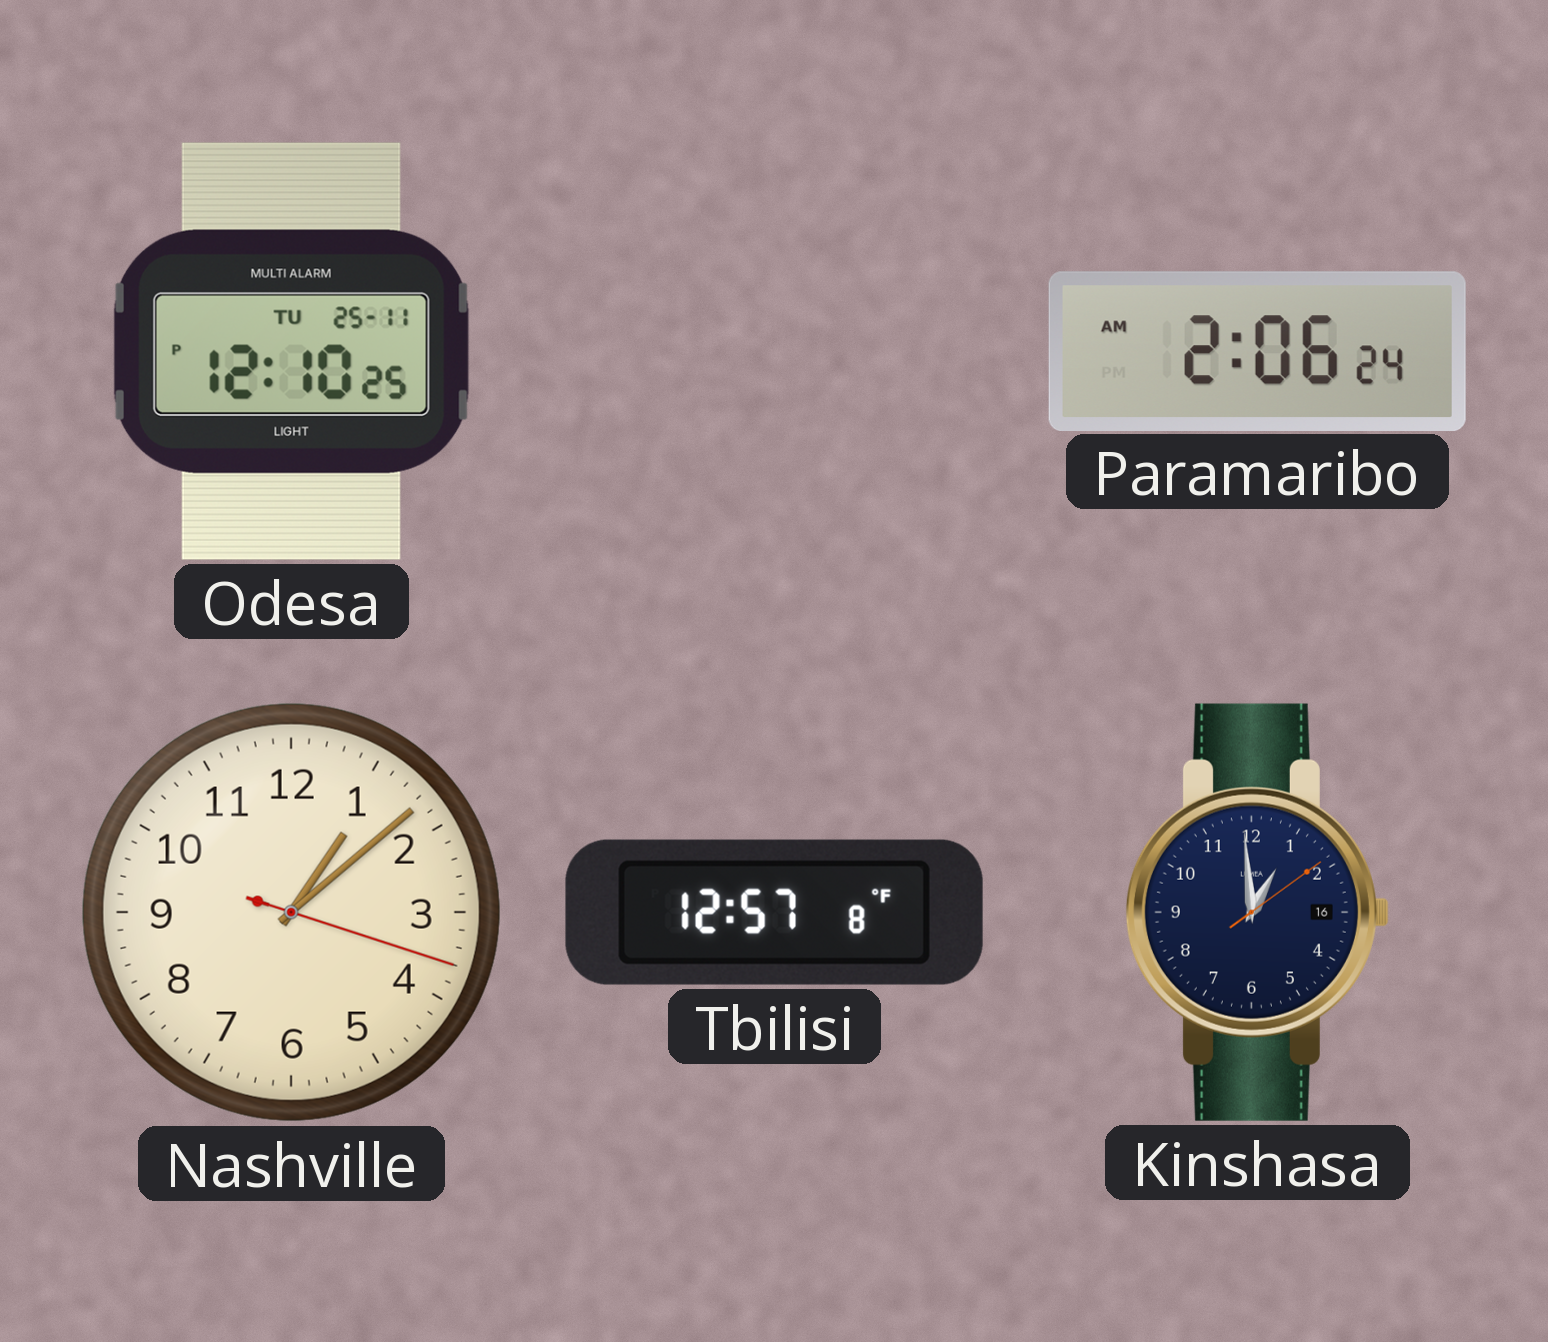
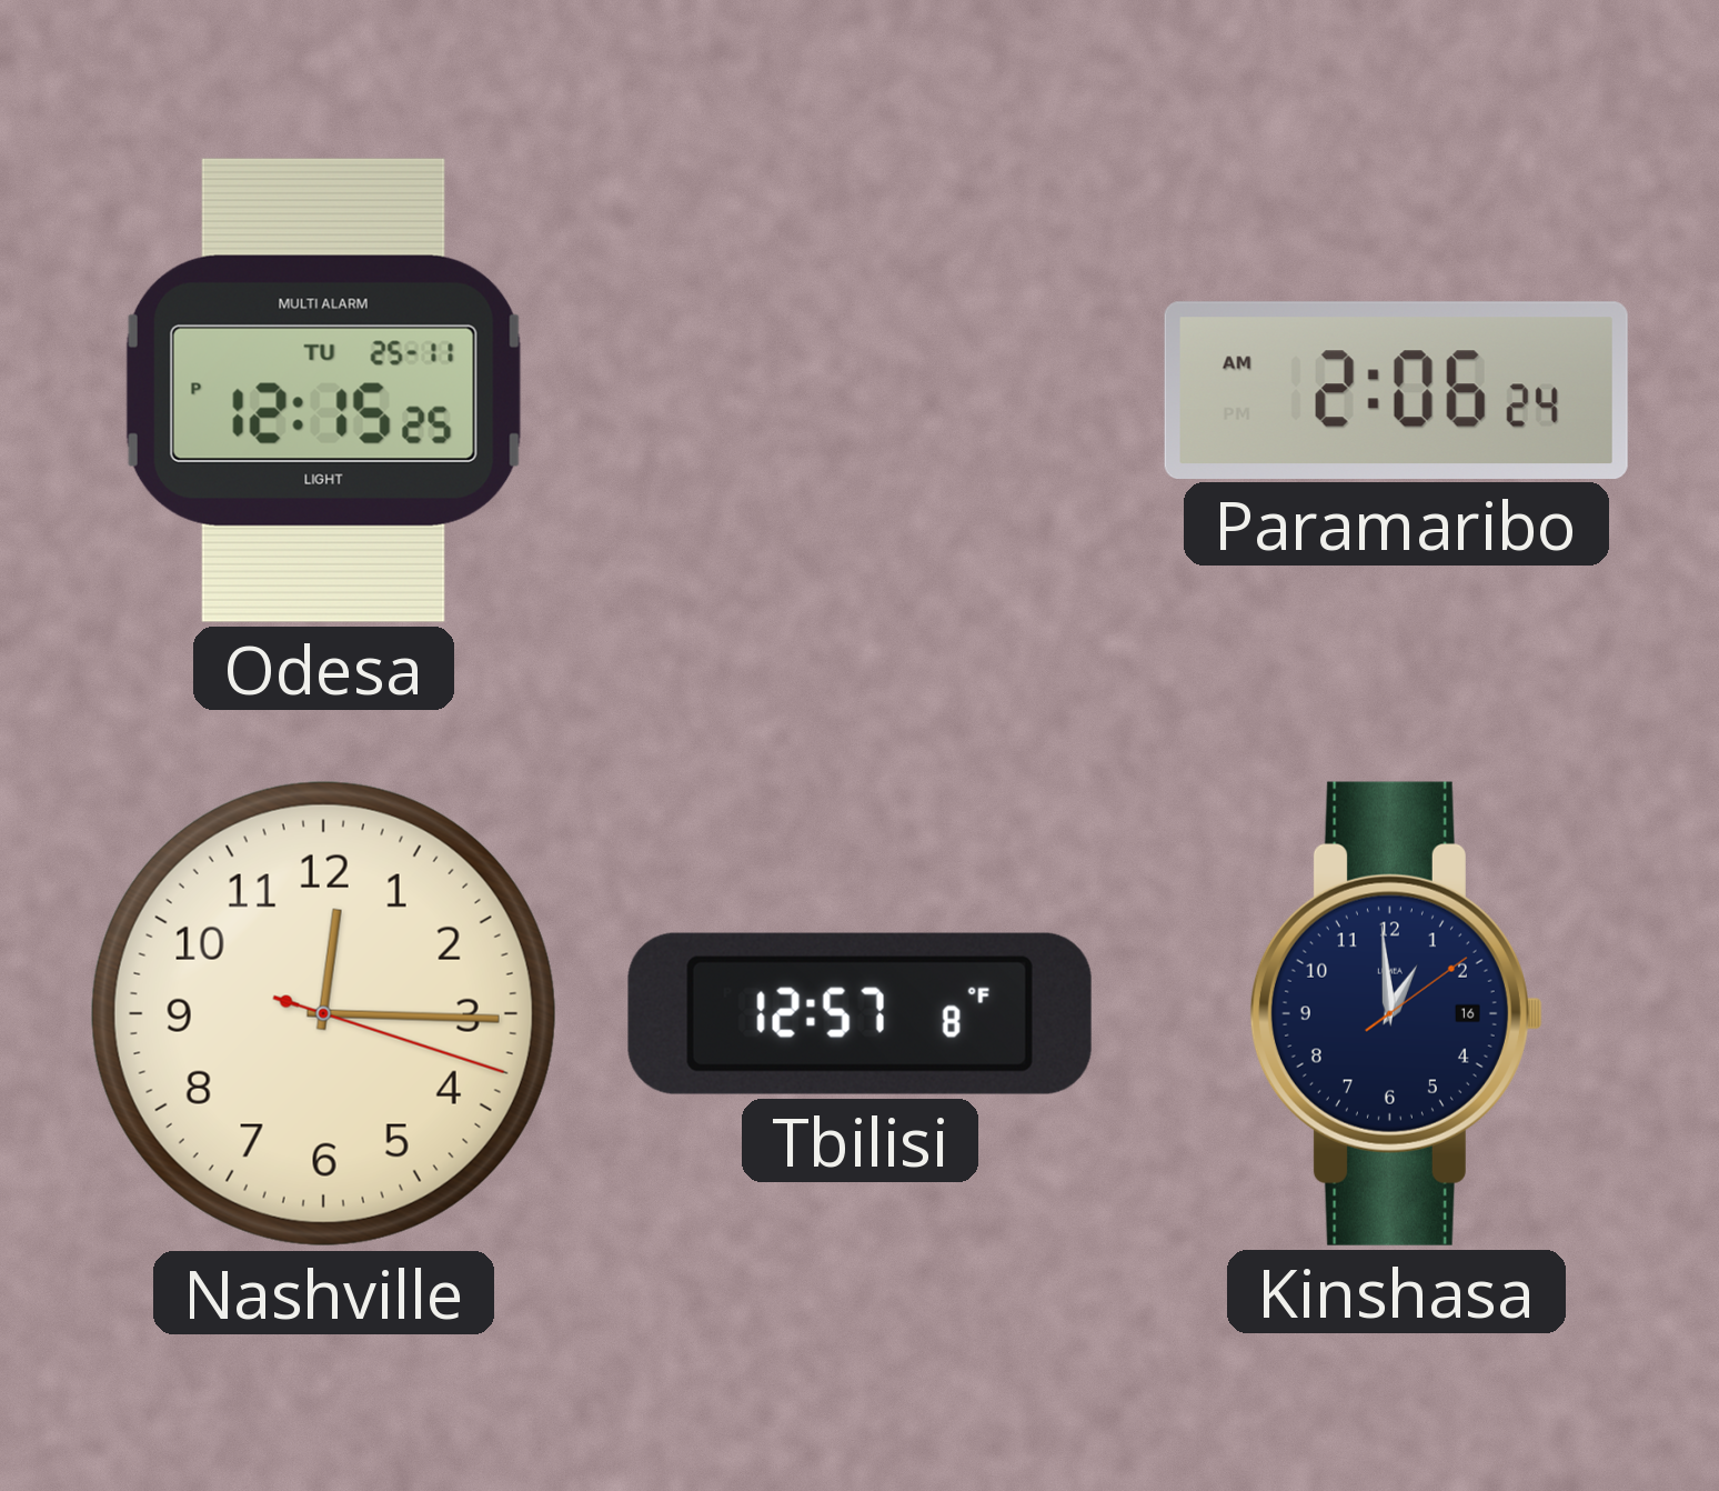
Odesa: 12:10 -> 12:15
Nashville: 1:08 -> 12:15
